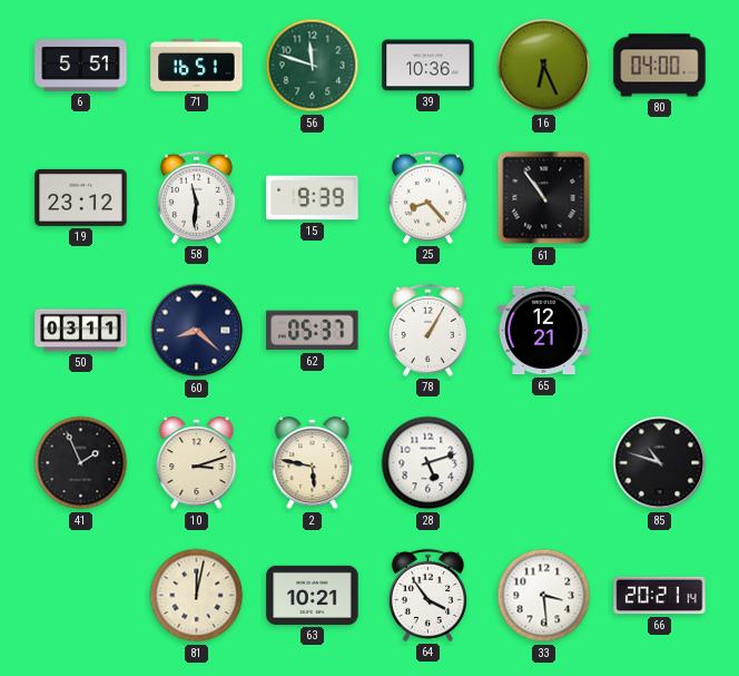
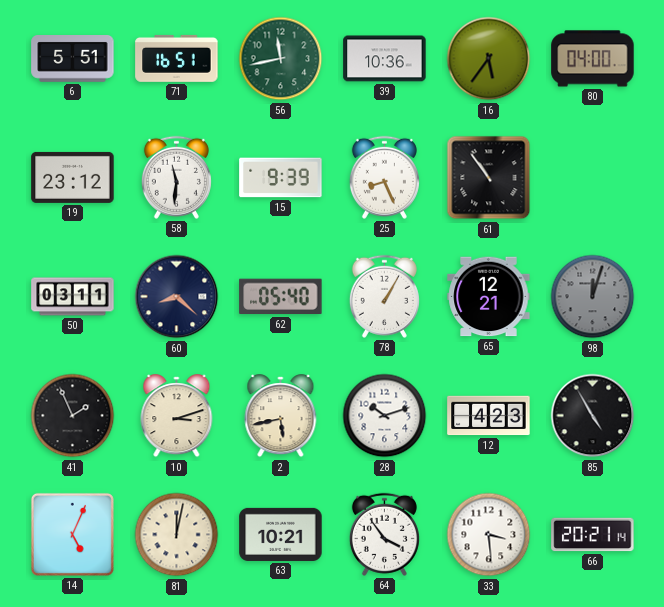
56: 11:48 -> 11:43
16: 6:26 -> 5:36
25: 8:23 -> 8:26
62: 05:37 -> 05:40
98: none -> 12:03
2: 5:47 -> 5:43
28: 5:12 -> 10:12
12: none -> 4:23
85: 10:48 -> 4:55
14: none -> 5:04
